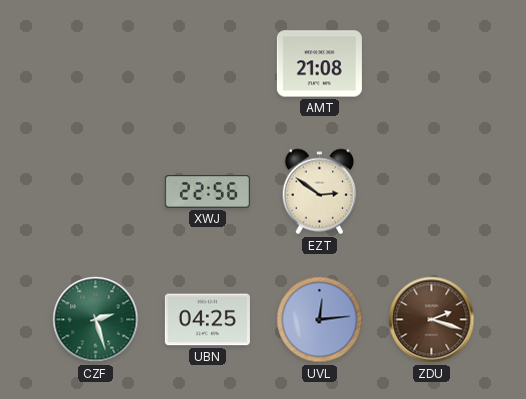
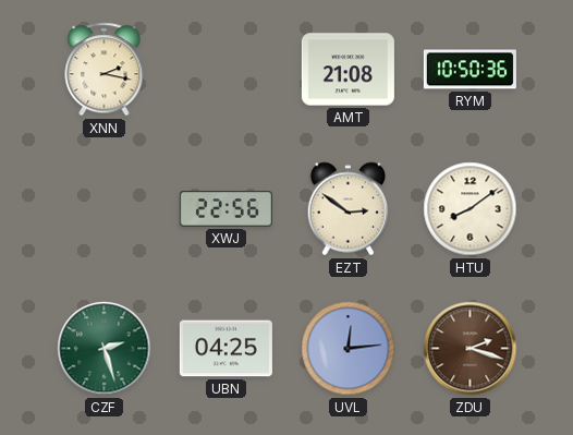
XNN: none -> 2:17
RYM: none -> 10:50
HTU: none -> 8:09
